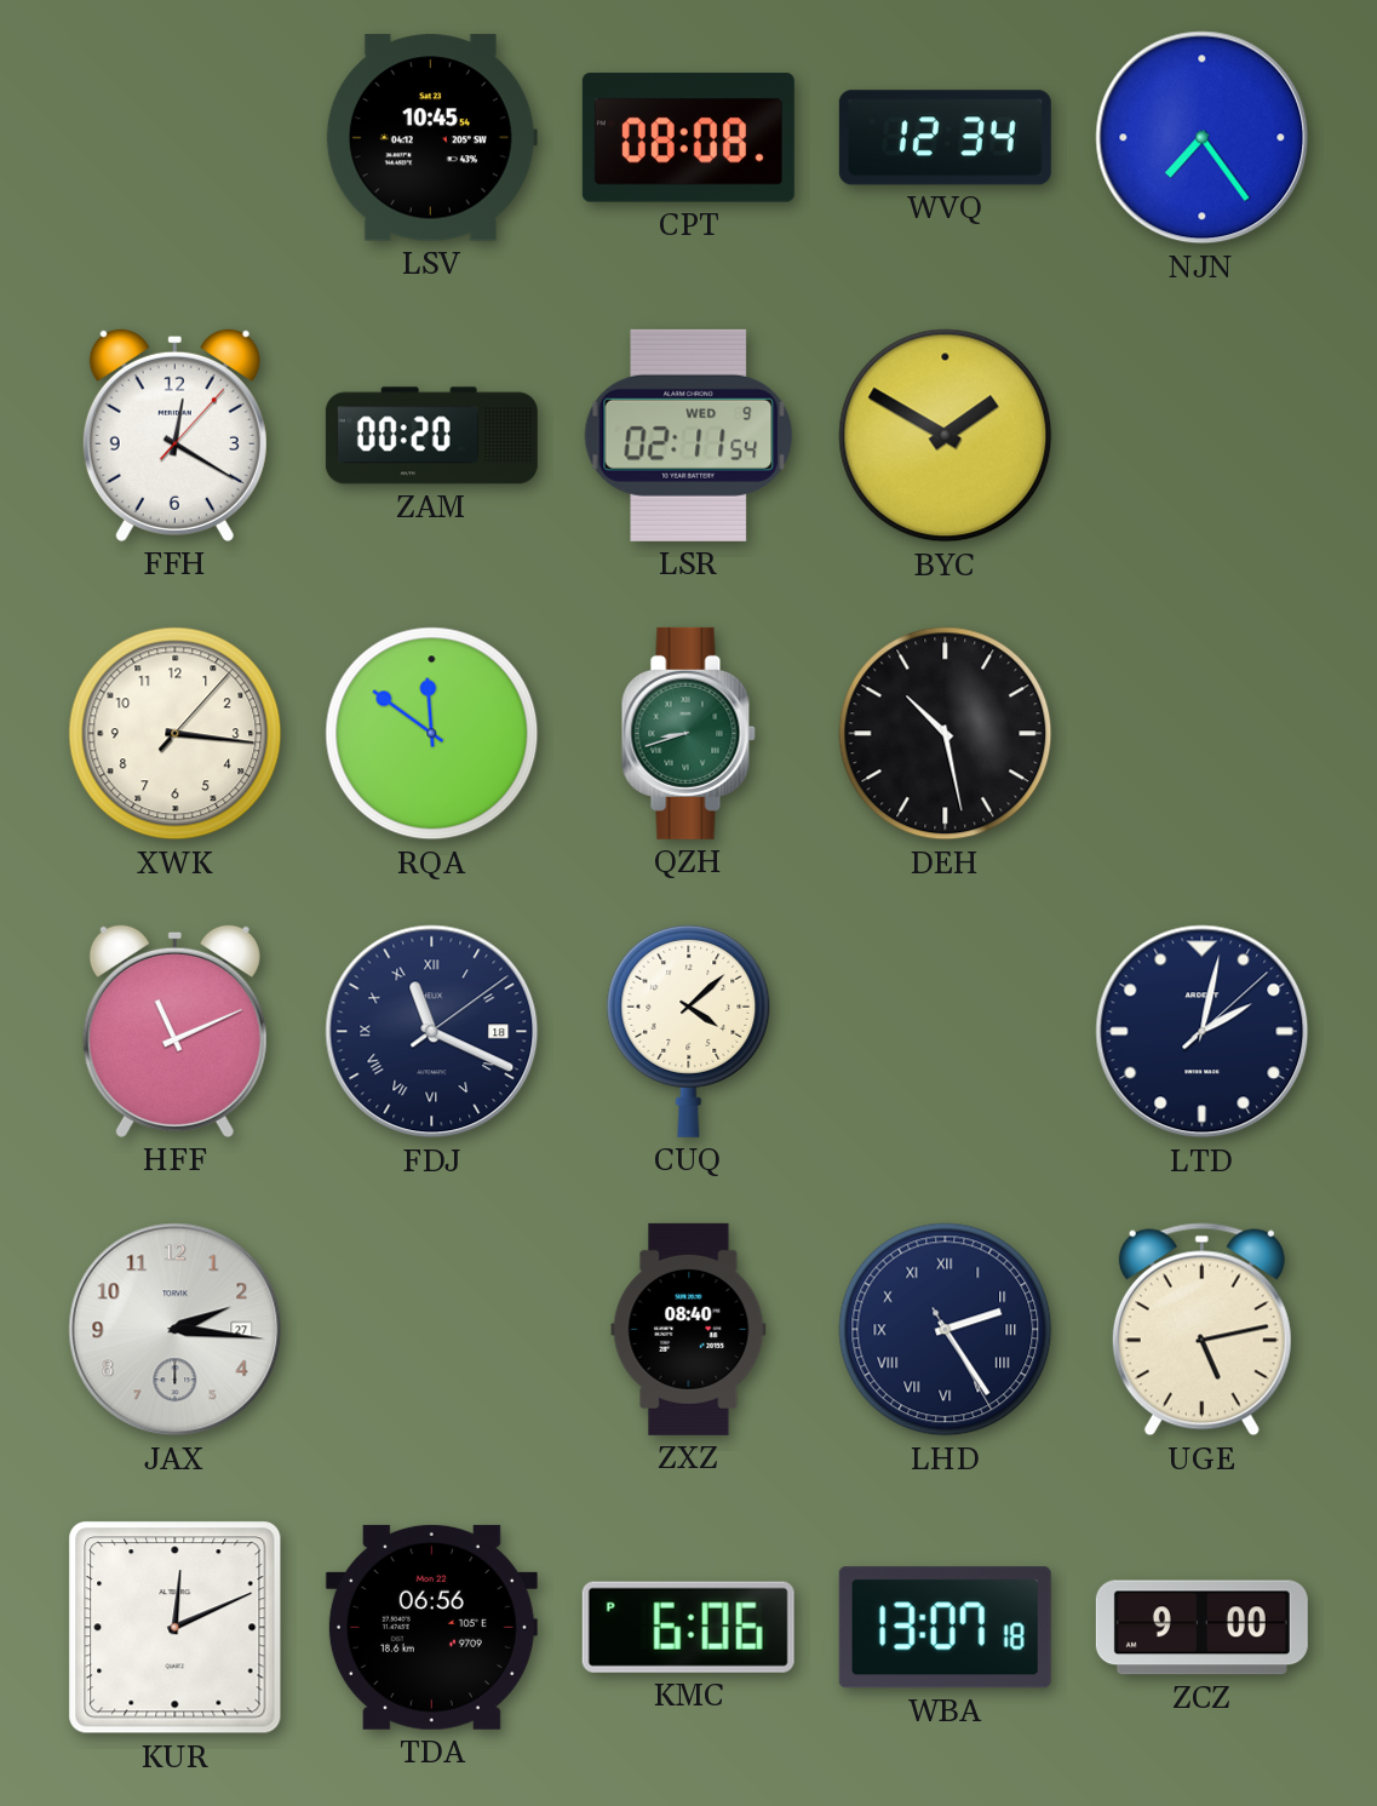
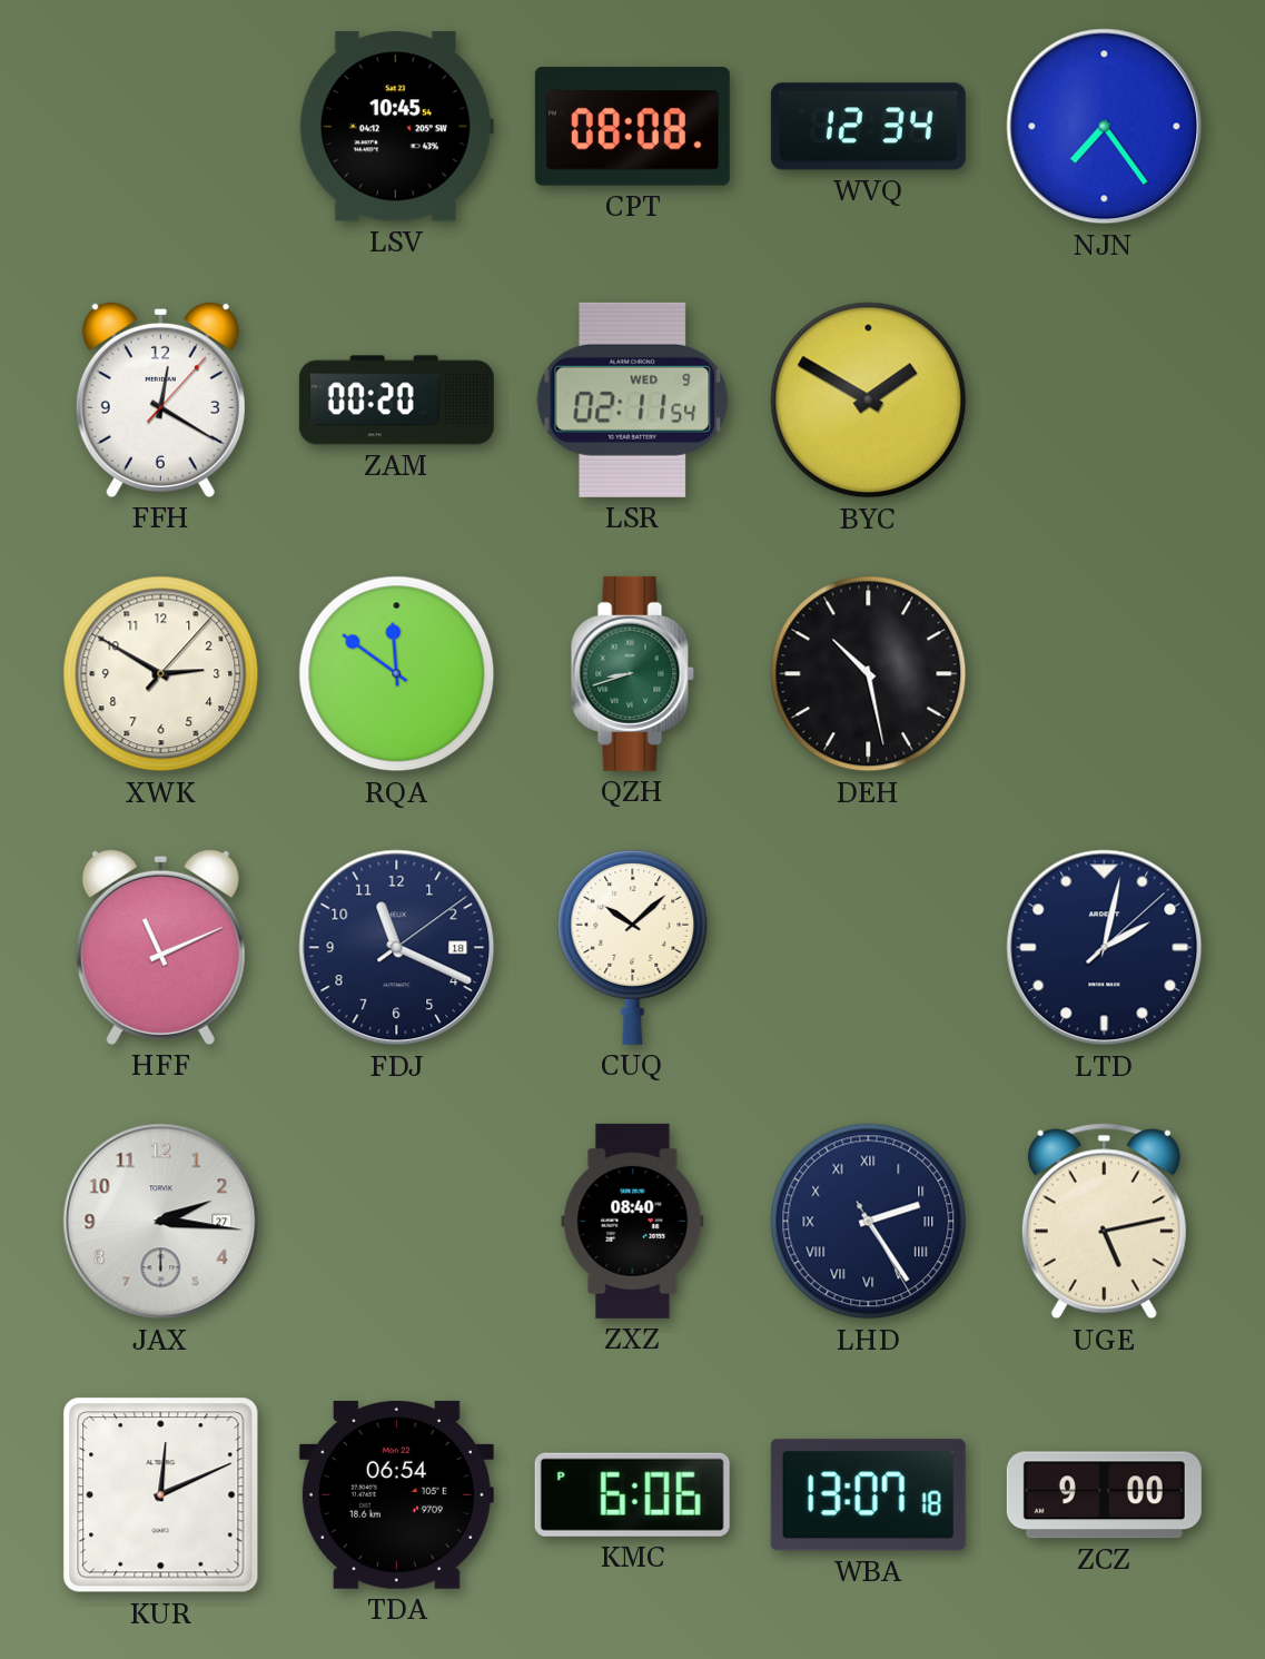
XWK: 3:16 -> 2:50
FDJ numerals: Roman -> Arabic
CUQ: 4:08 -> 10:08
TDA: 06:56 -> 06:54
